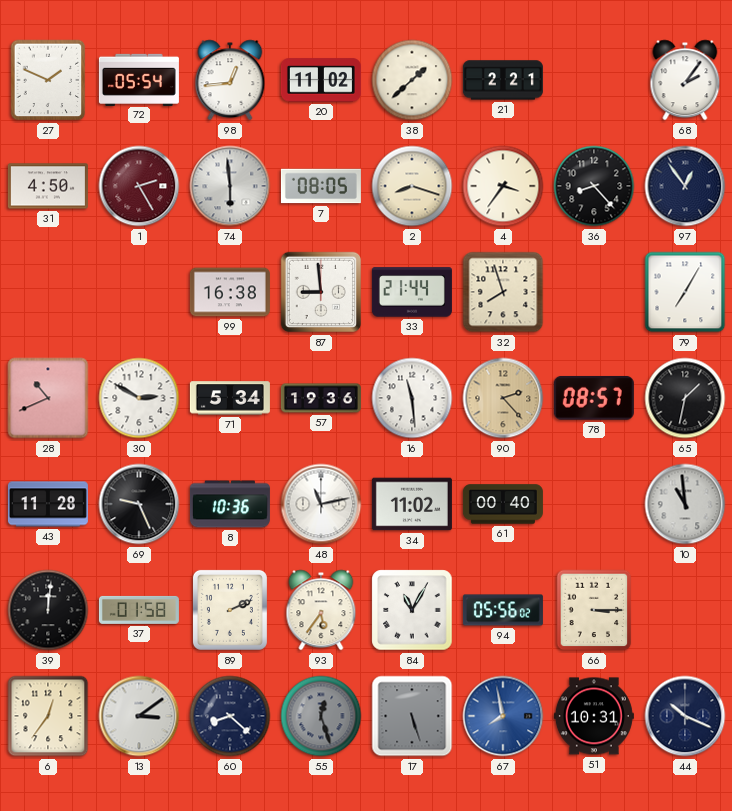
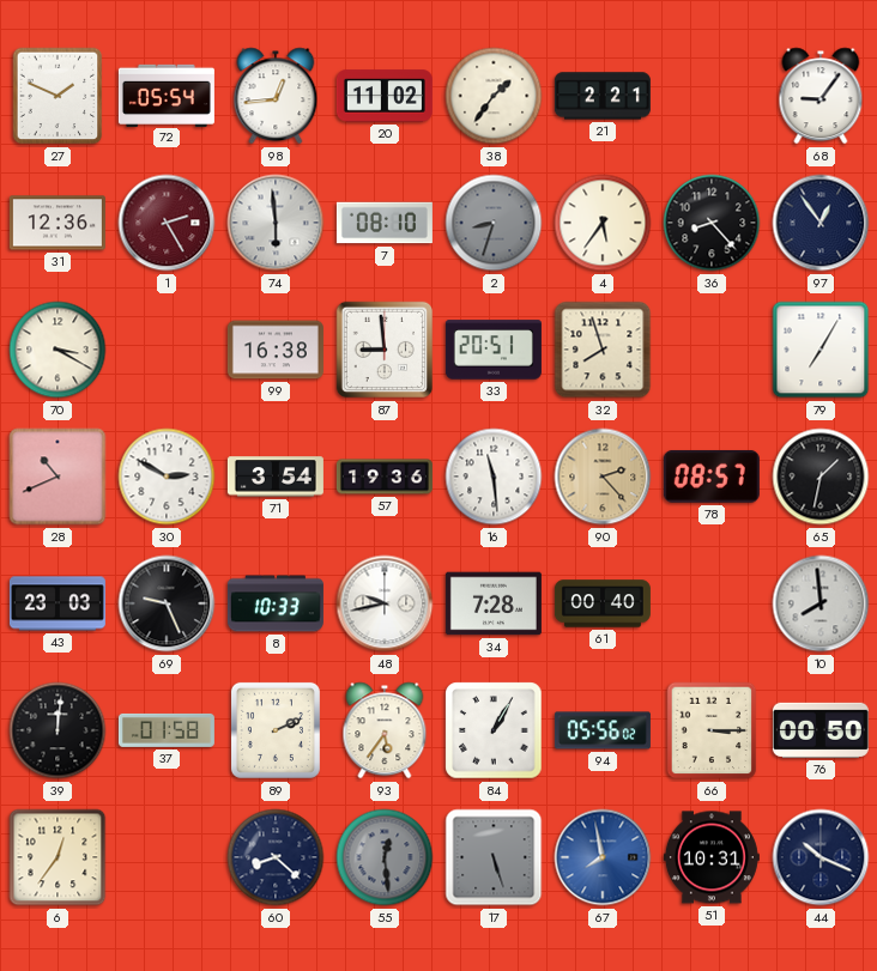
38: 1:38 -> 1:36
68: 2:06 -> 9:06
31: 4:50 -> 12:36
7: 08:05 -> 08:10
2: 8:18 -> 8:33
2 dial: cream -> grey
4: 3:36 -> 5:36
70: none -> 3:20
33: 21:44 -> 20:51
71: 5:34 -> 3:54
43: 11:28 -> 23:03
8: 10:36 -> 10:33
48: 11:13 -> 9:43
34: 11:02 -> 7:28
10: 10:59 -> 7:59
84: 11:05 -> 1:05
76: none -> 00:50
13: 3:09 -> none
55: 12:27 -> 12:29
